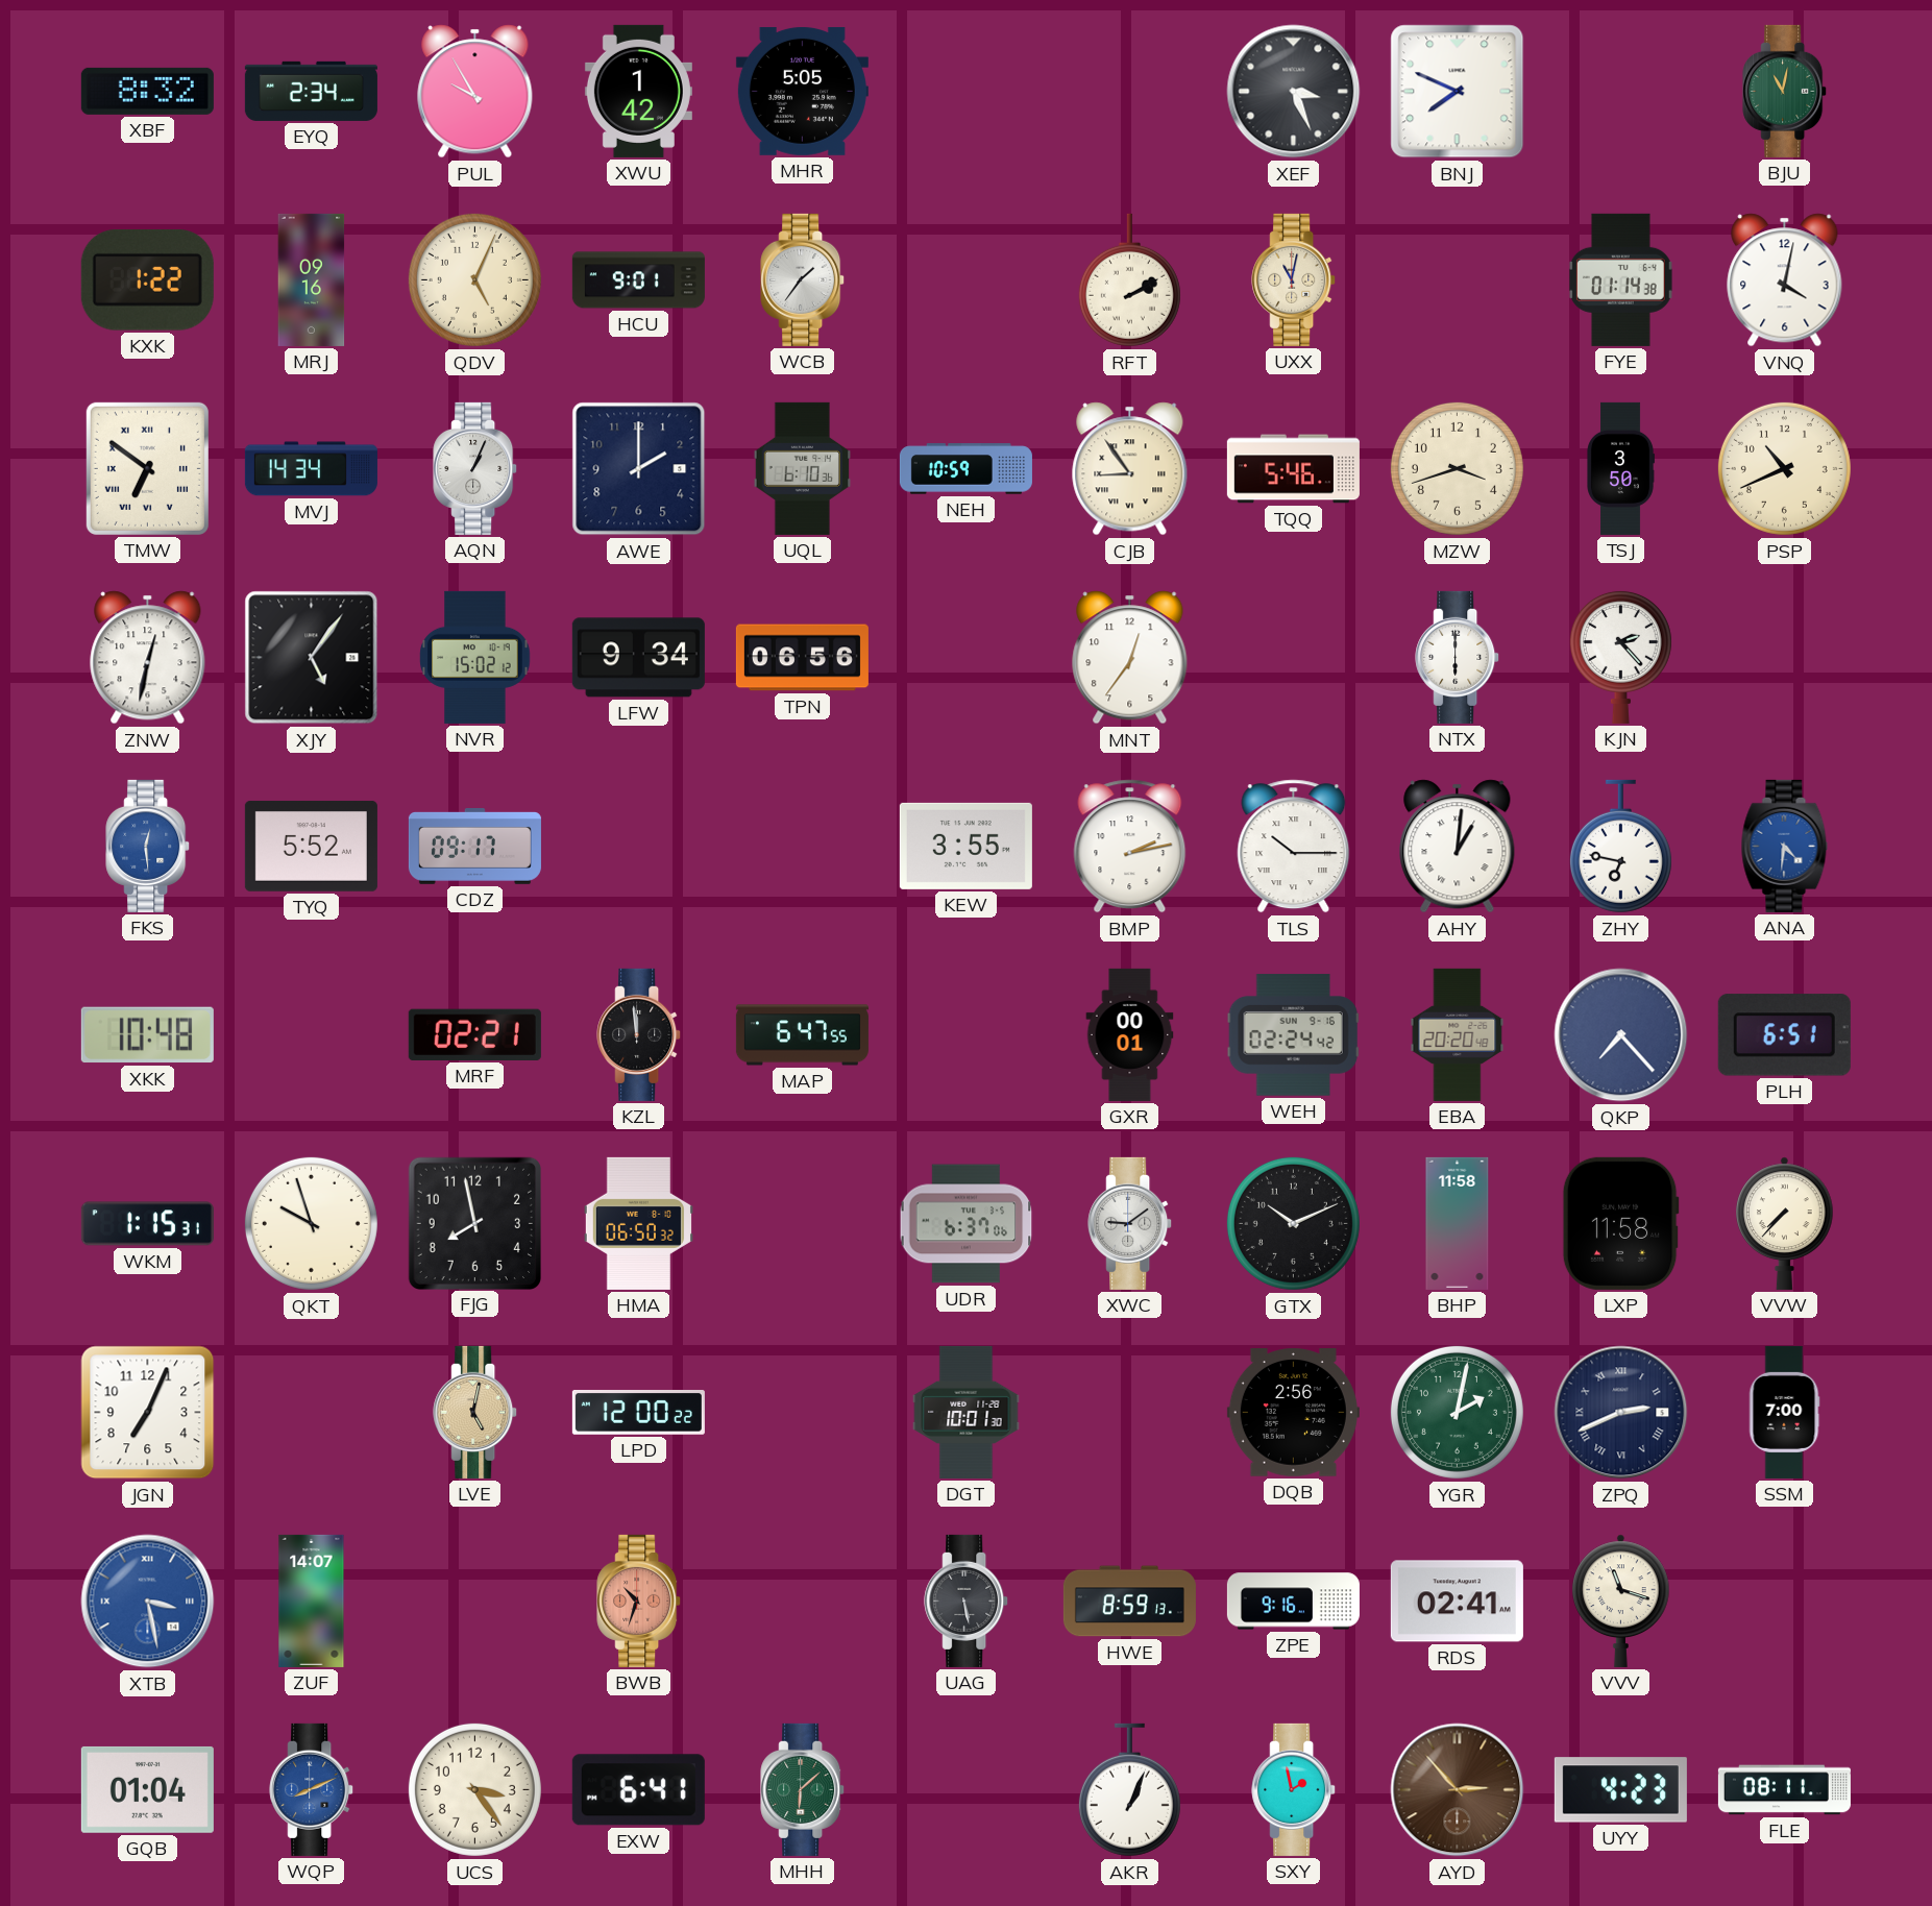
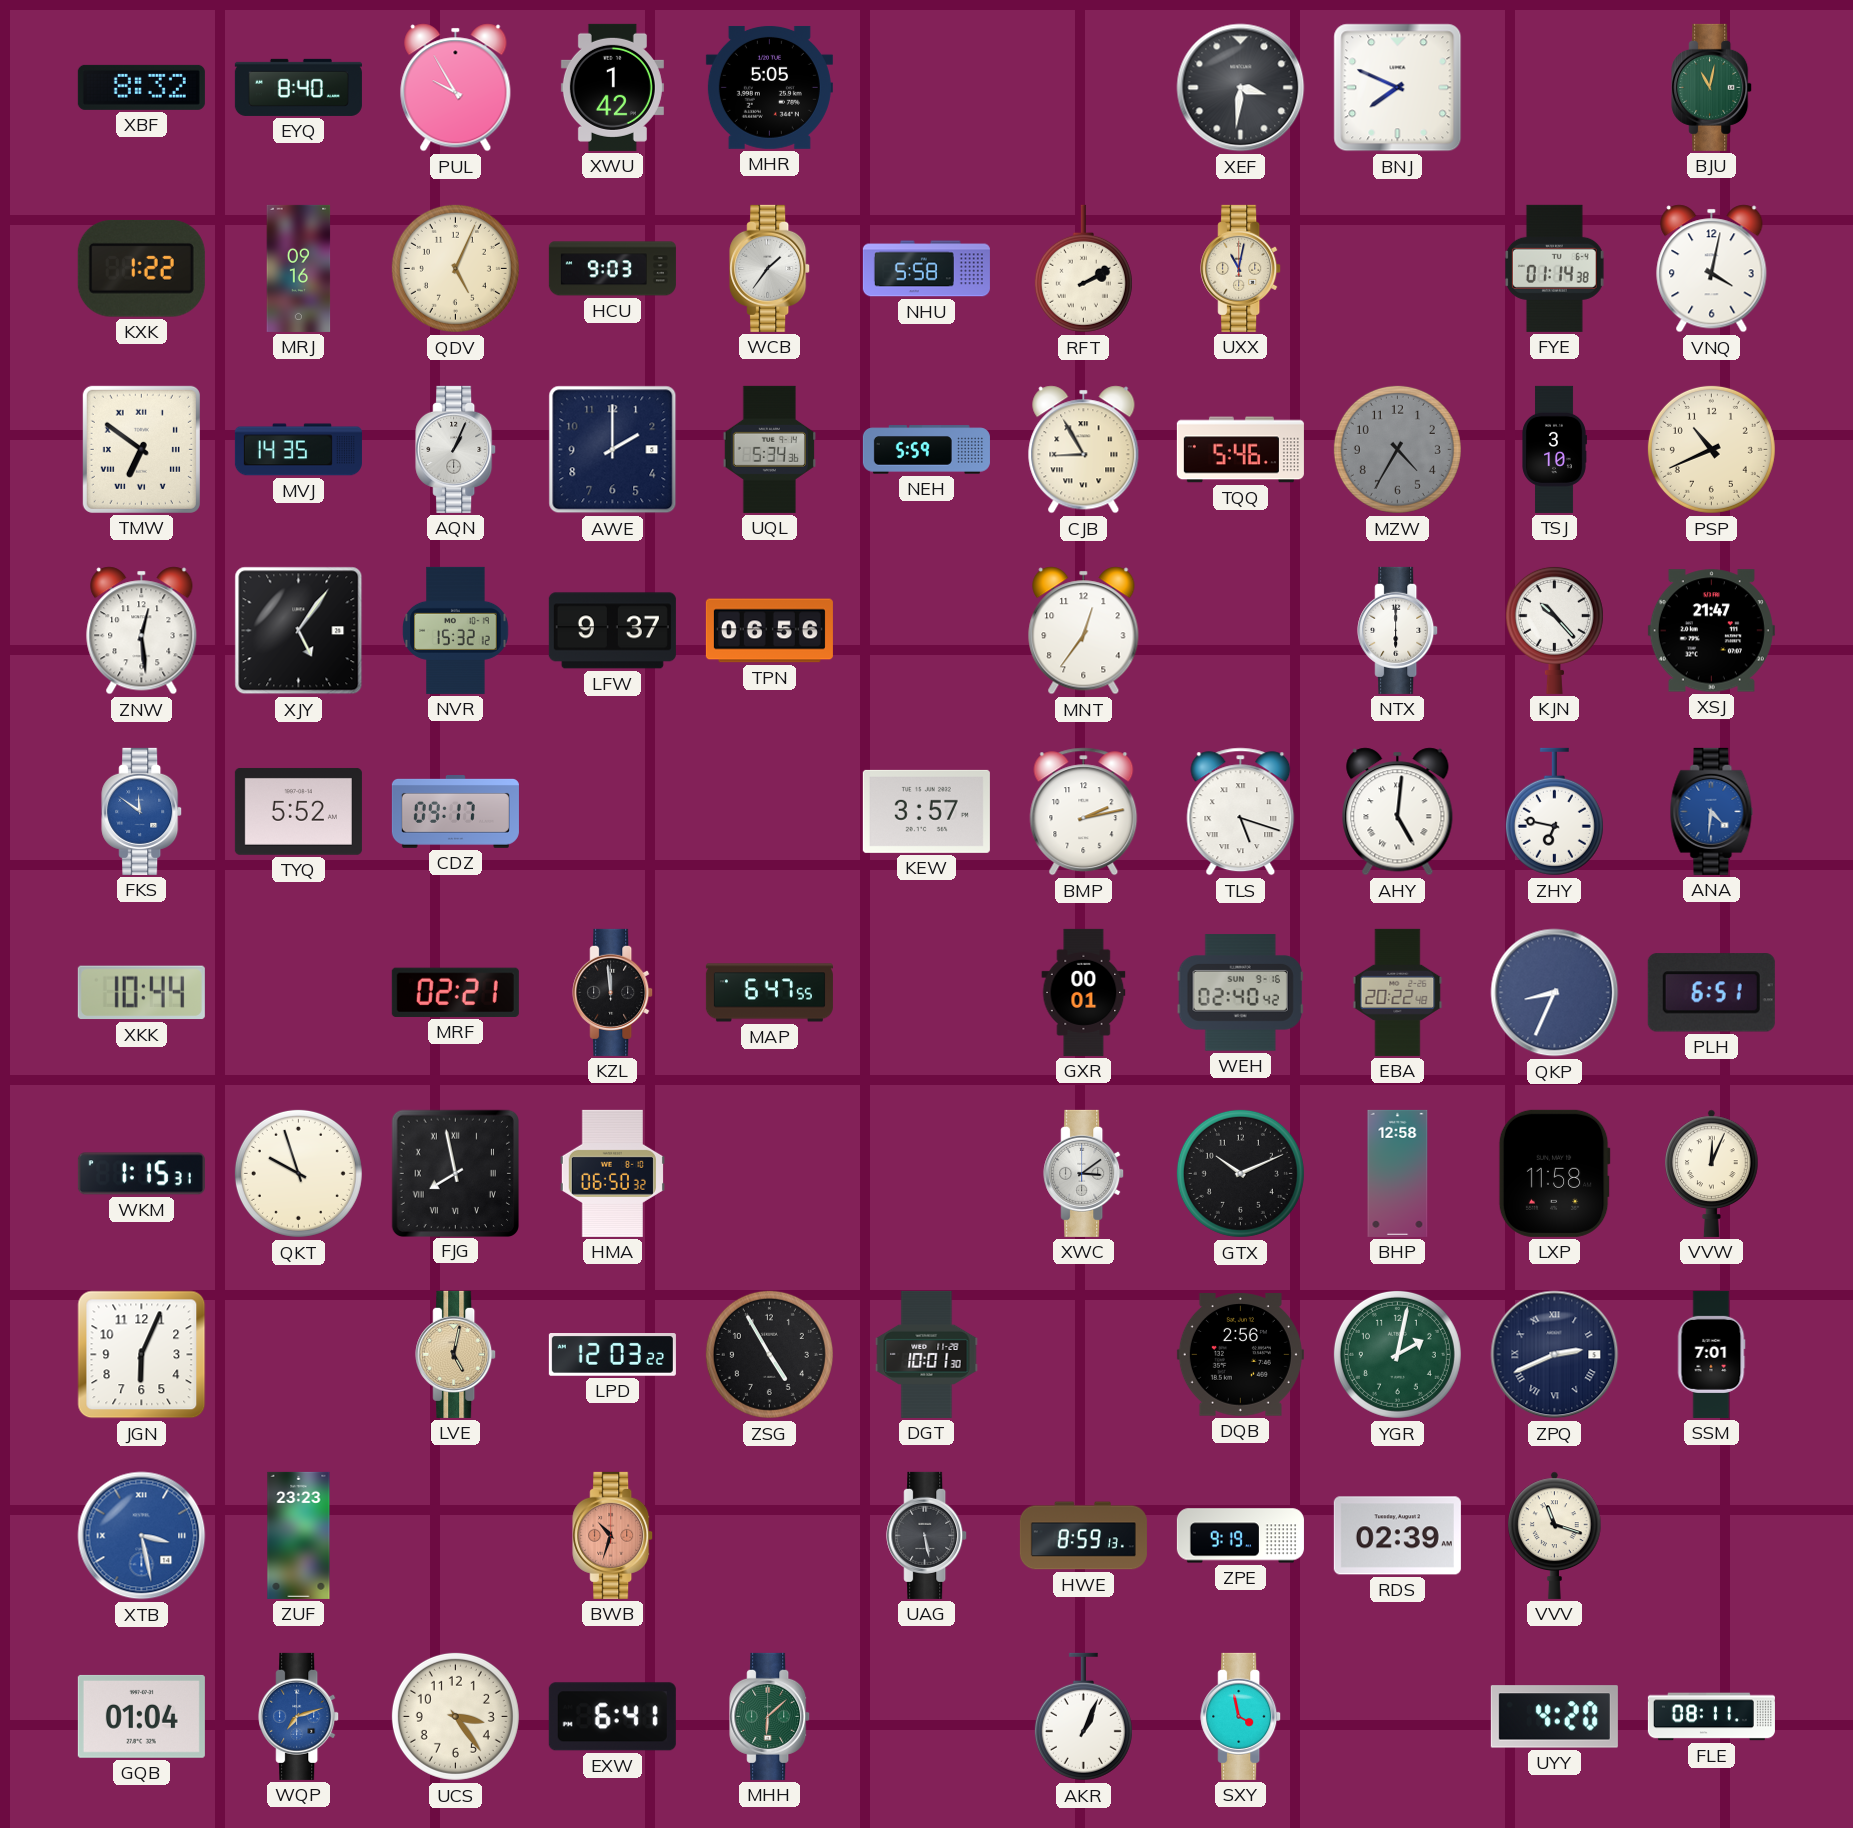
EYQ: 2:34 -> 8:40
XEF: 3:26 -> 3:31
HCU: 9:01 -> 9:03
NHU: none -> 5:58
MVJ: 14:34 -> 14:35
UQL: 6:10 -> 5:34
NEH: 10:59 -> 5:59
CJB: 8:54 -> 8:55
MZW: 3:42 -> 4:35
MZW dial: cream -> grey
TSJ: 3:50 -> 3:10
ZNW: 12:32 -> 12:29
NVR: 15:02 -> 15:32
LFW: 9:34 -> 9:37
KJN: 2:23 -> 10:23
XSJ: none -> 21:47
FKS: 12:29 -> 11:51
KEW: 3:55 -> 3:57
TLS: 10:15 -> 5:18
AHY: 1:01 -> 5:01
XKK: 10:48 -> 10:44
WEH: 02:24 -> 02:40
EBA: 20:20 -> 20:22
QKP: 7:23 -> 8:34
FJG numerals: Arabic -> Roman
UDR: 6:37 -> none
XWC: 9:09 -> 3:09
BHP: 11:58 -> 12:58
VVW: 7:37 -> 12:04
JGN: 7:04 -> 6:04
LPD: 12:00 -> 12:03
ZSG: none -> 4:55
SSM: 7:00 -> 7:01
ZUF: 14:07 -> 23:23
ZPE: 9:16 -> 9:19
RDS: 02:41 -> 02:39
WQP: 8:11 -> 7:12
SXY: 1:58 -> 3:58
AYD: 2:53 -> none
UYY: 4:23 -> 4:20
